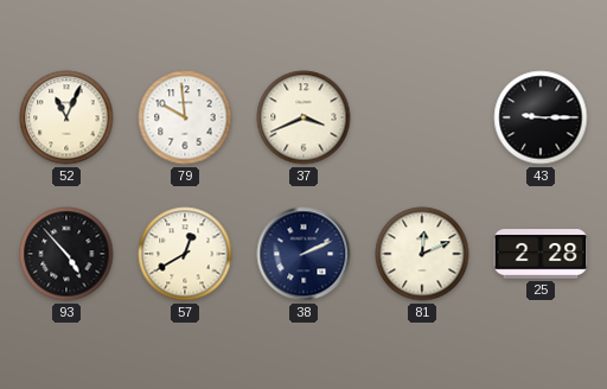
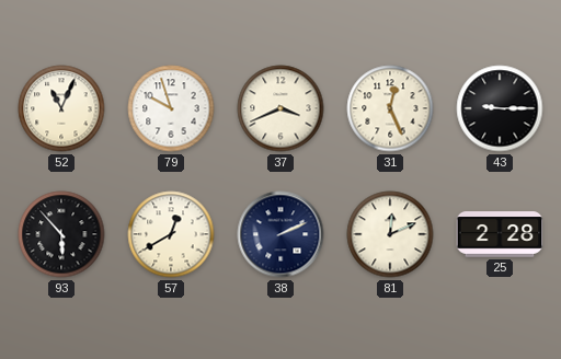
79: 9:59 -> 9:57
31: none -> 12:26
93: 4:53 -> 5:53
